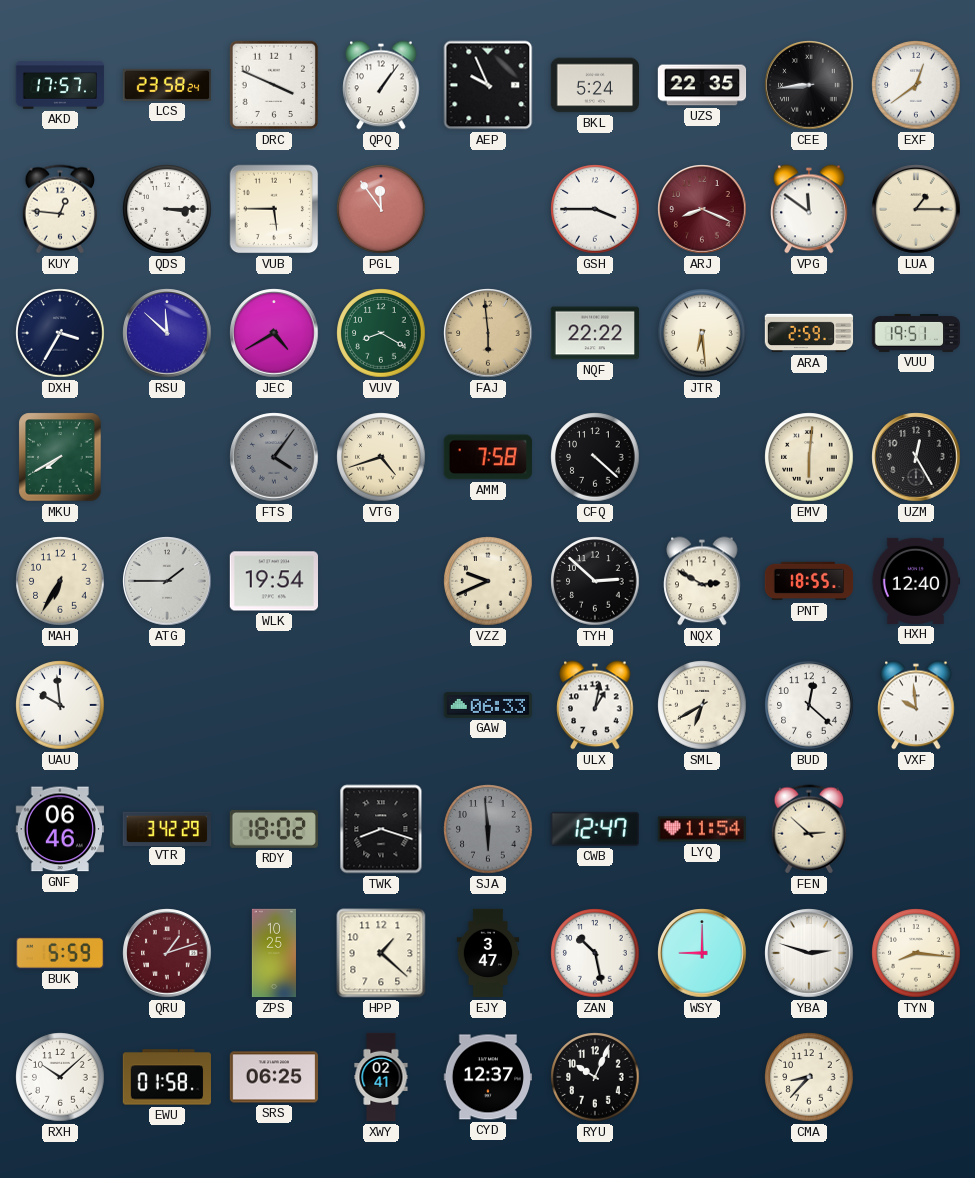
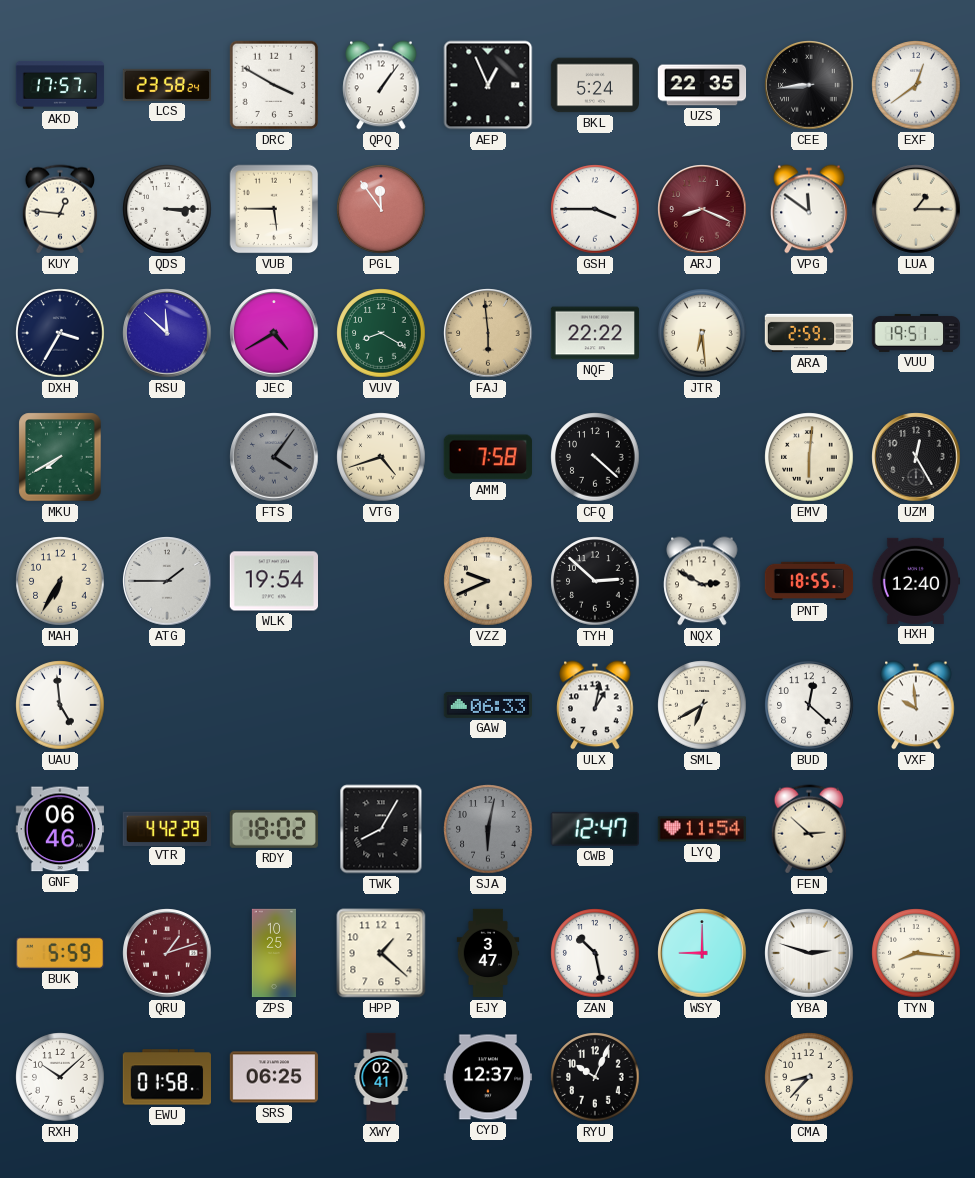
DRC: 3:49 -> 3:50
AEP: 9:56 -> 12:56
UAU: 9:59 -> 4:59
VTR: 3:42 -> 4:42
TWK: 8:18 -> 8:05
SJA: 5:59 -> 6:02
